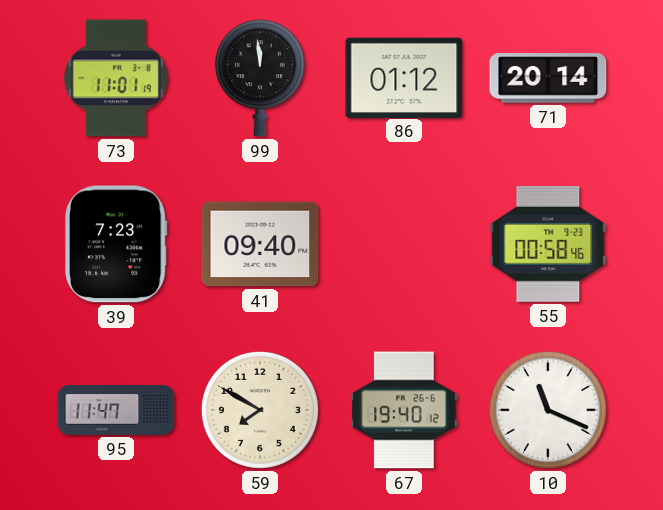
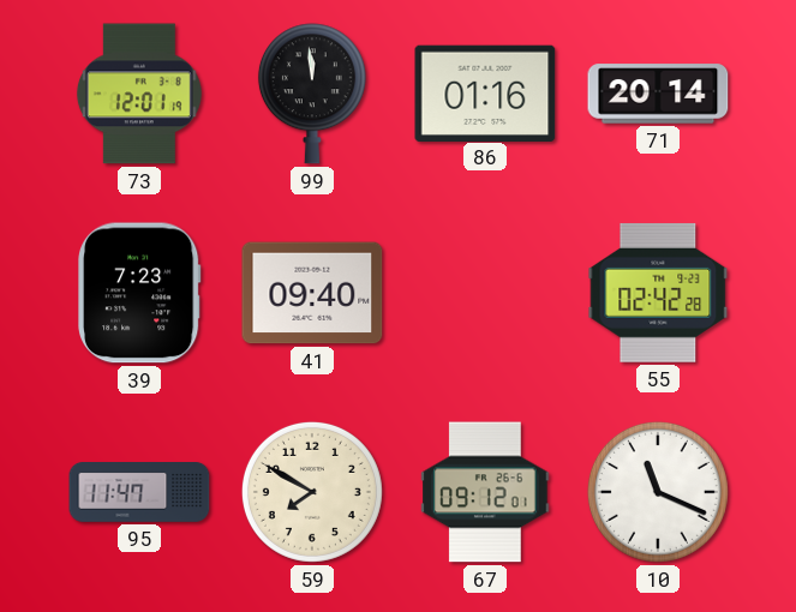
73: 11:01 -> 12:01
86: 01:12 -> 01:16
55: 00:58 -> 02:42
67: 19:40 -> 09:12
